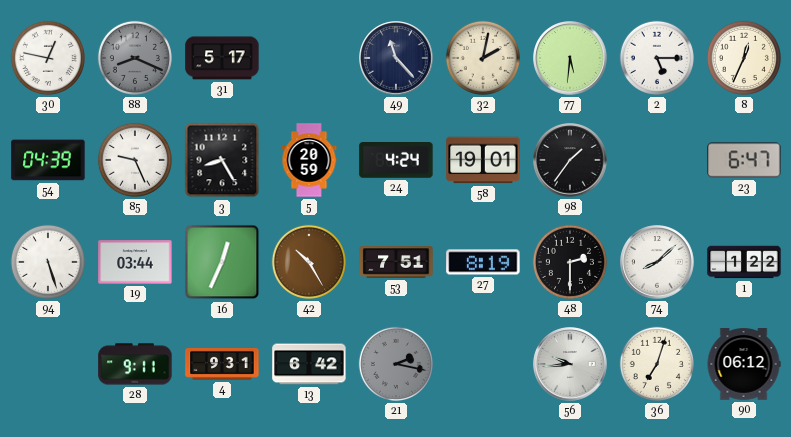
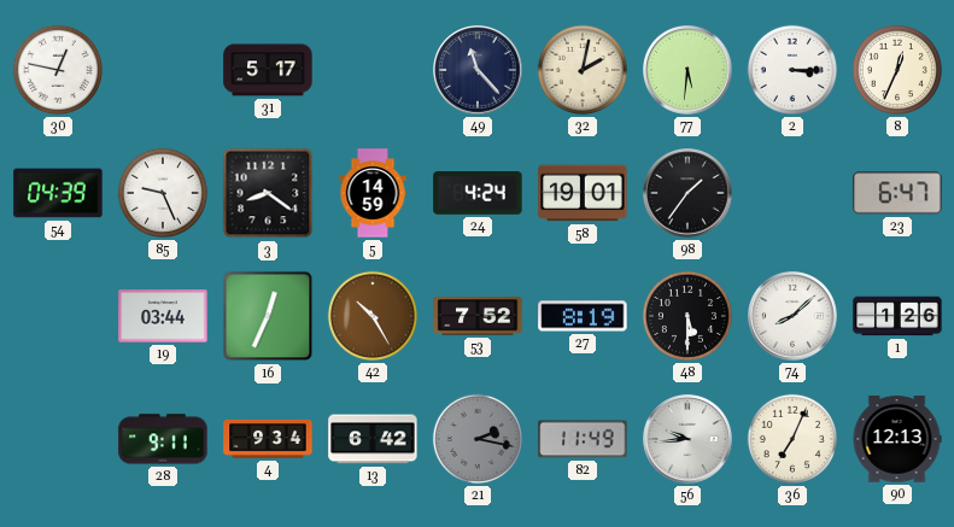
88: 8:19 -> none
2: 5:15 -> 3:15
3: 8:25 -> 8:21
5: 20:59 -> 14:59
94: 5:27 -> none
53: 7:51 -> 7:52
48: 2:30 -> 5:30
1: 1:22 -> 1:26
4: 9:31 -> 9:34
82: none -> 11:49
36: 7:03 -> 7:04
90: 06:12 -> 12:13
